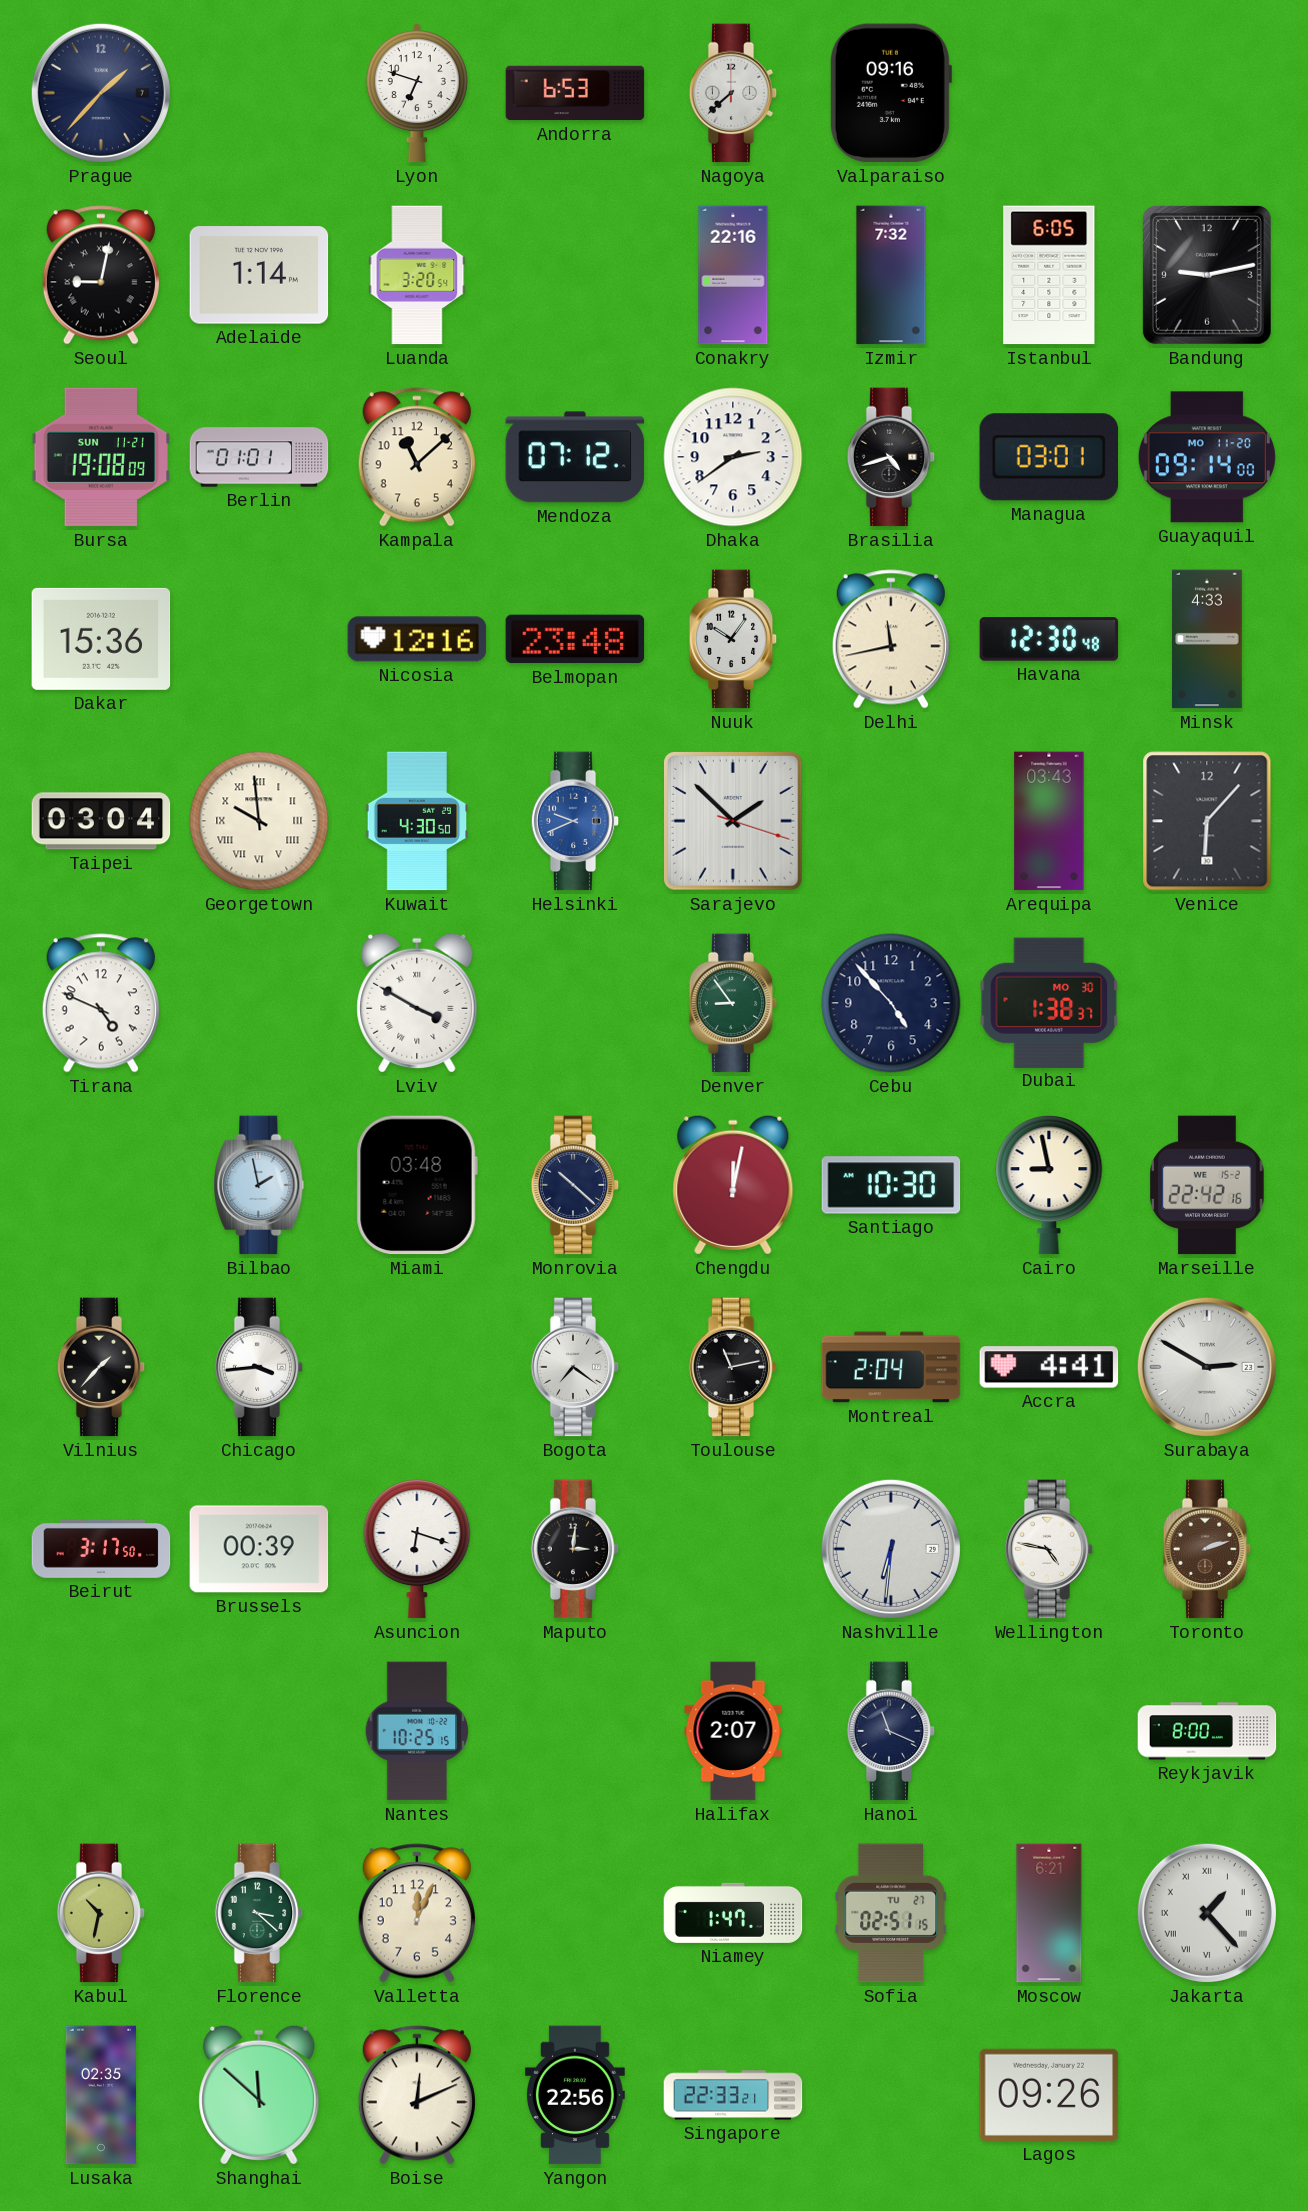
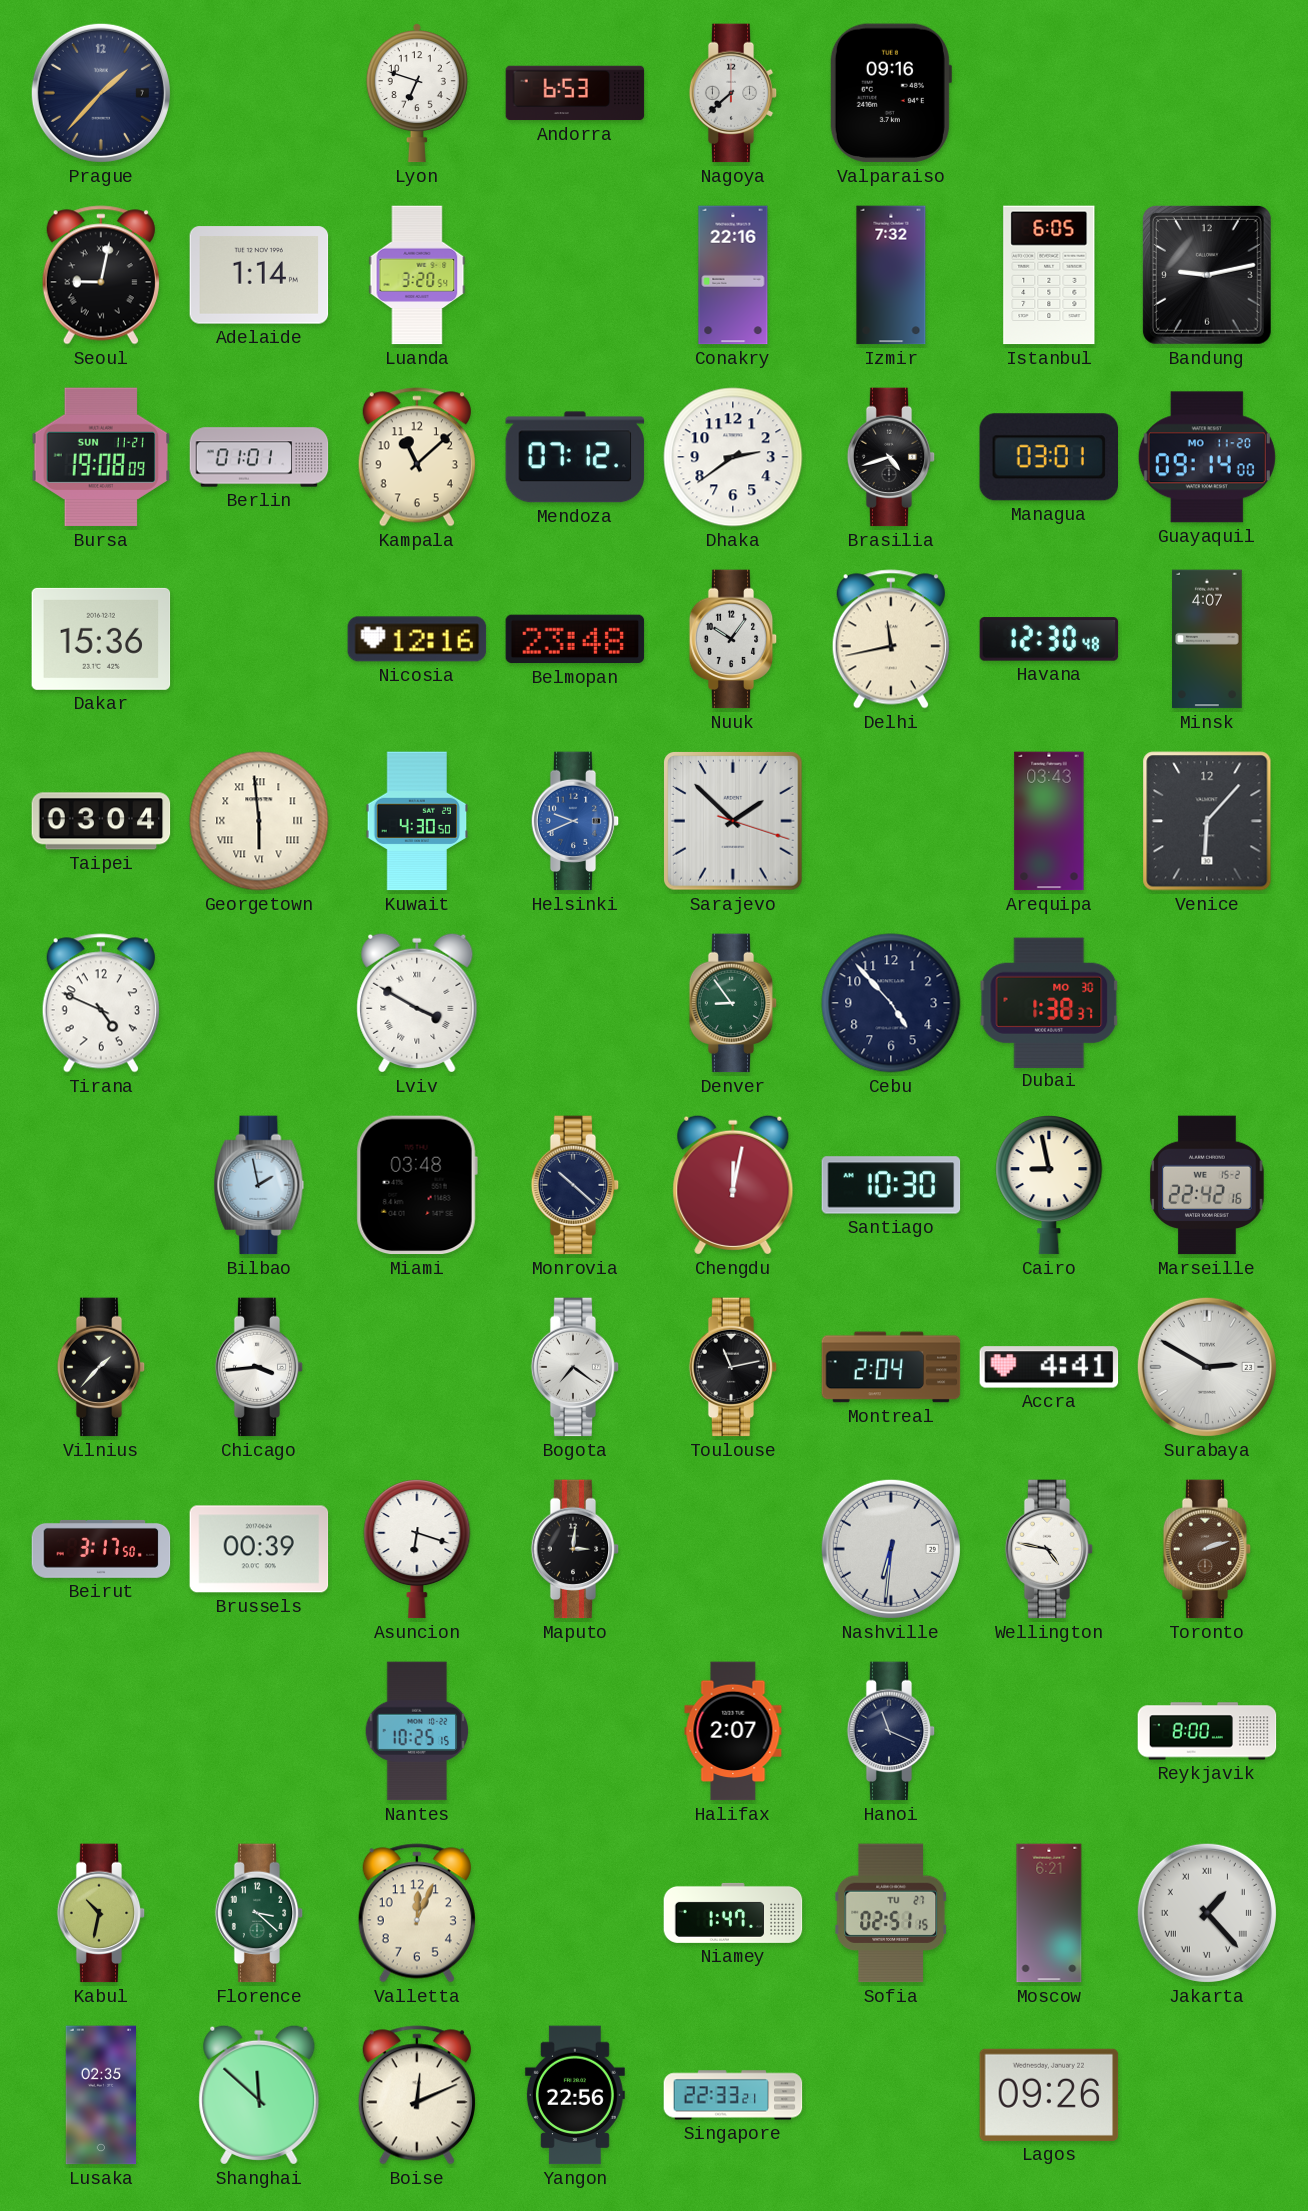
Minsk: 4:33 -> 4:07
Georgetown: 9:59 -> 5:59
